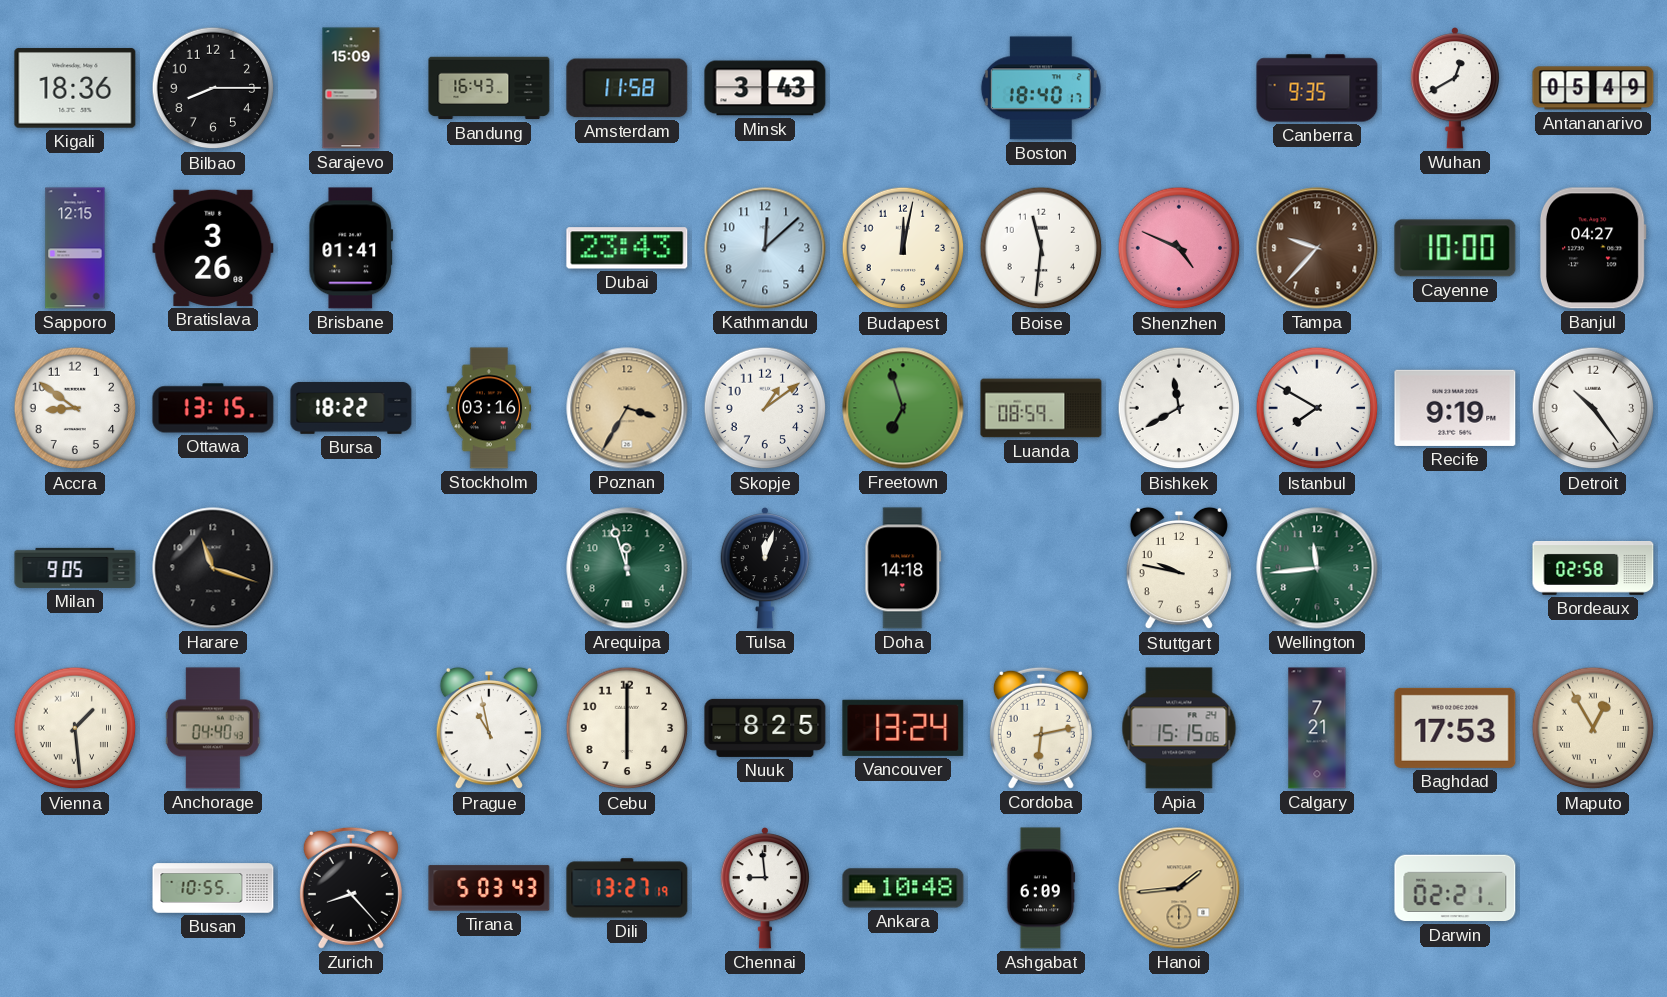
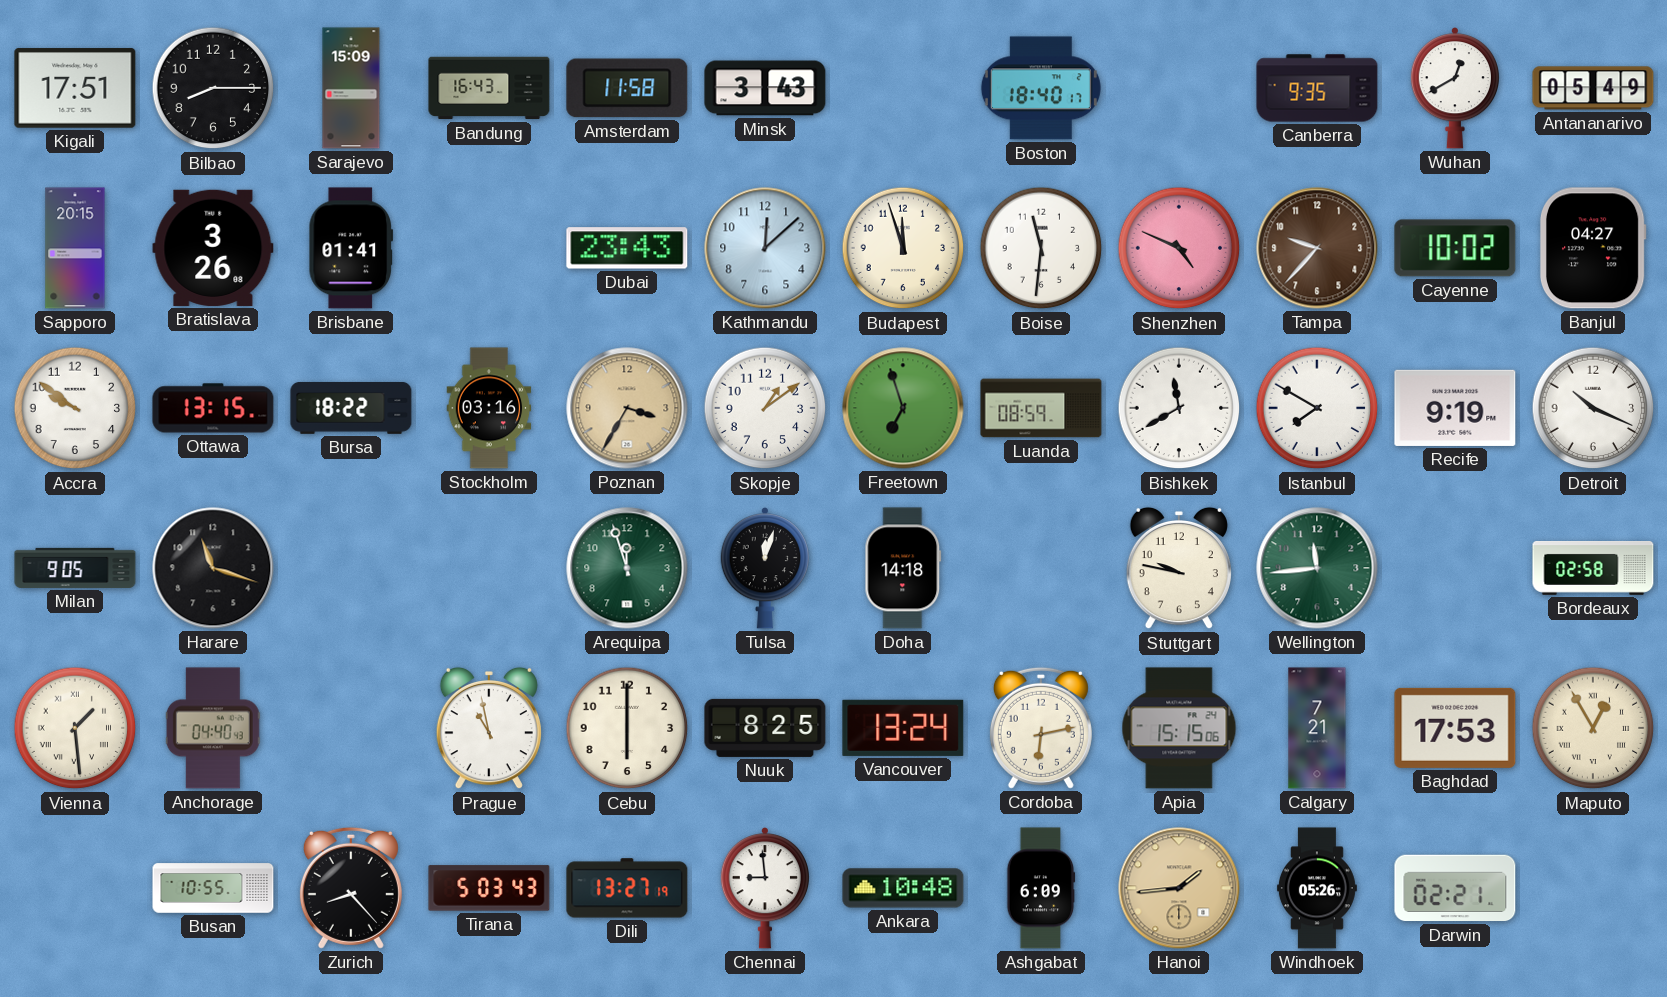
Kigali: 18:36 -> 17:51
Sapporo: 12:15 -> 20:15
Budapest: 12:02 -> 11:57
Cayenne: 10:00 -> 10:02
Accra: 8:51 -> 9:51
Detroit: 10:24 -> 10:19
Windhoek: none -> 05:26
